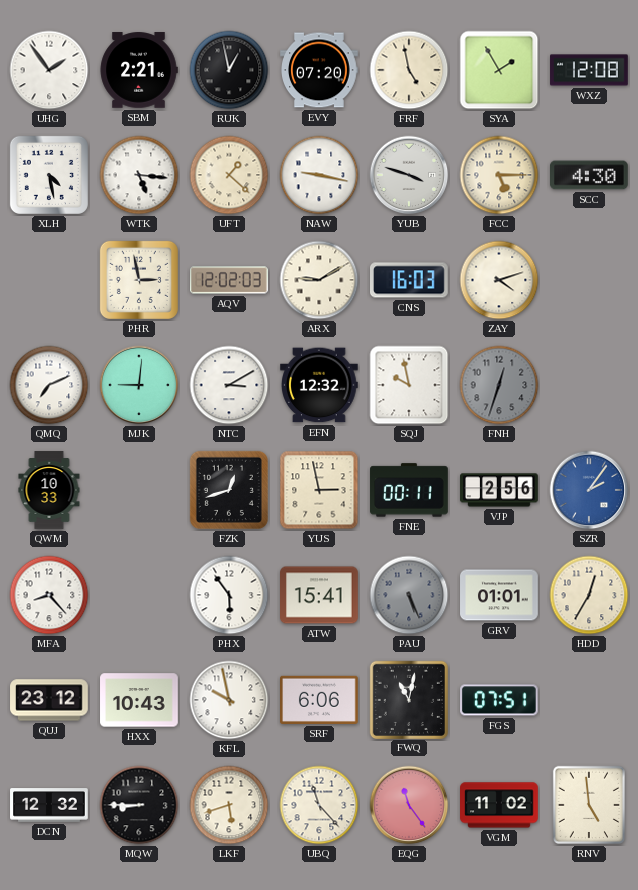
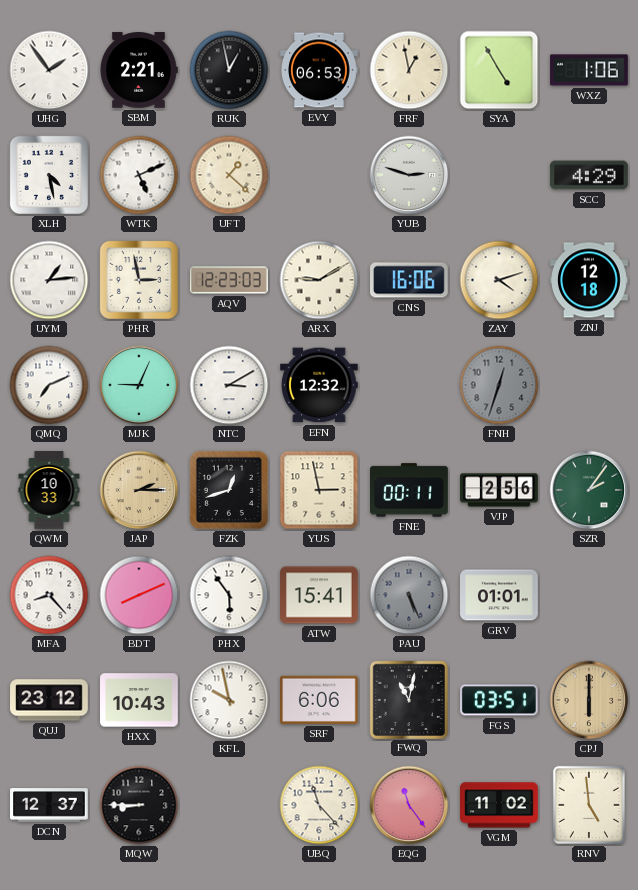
EVY: 07:20 -> 06:53
FRF: 4:58 -> 12:58
SYA: 1:55 -> 4:55
WXZ: 12:08 -> 1:06
WTK: 5:16 -> 5:11
NAW: 9:17 -> none
YUB: 3:48 -> 2:48
FCC: 5:15 -> none
SCC: 4:30 -> 4:29
UYM: none -> 1:14
AQV: 12:02 -> 12:23
CNS: 16:03 -> 16:06
ZNJ: none -> 12:18
MJK: 9:01 -> 9:04
SQJ: 9:58 -> none
JAP: none -> 2:15
SZR dial: blue -> green
BDT: none -> 8:11
HDD: 12:35 -> none
FGS: 07:51 -> 03:51
CPJ: none -> 6:00
DCN: 12:32 -> 12:37
LKF: 5:42 -> none
